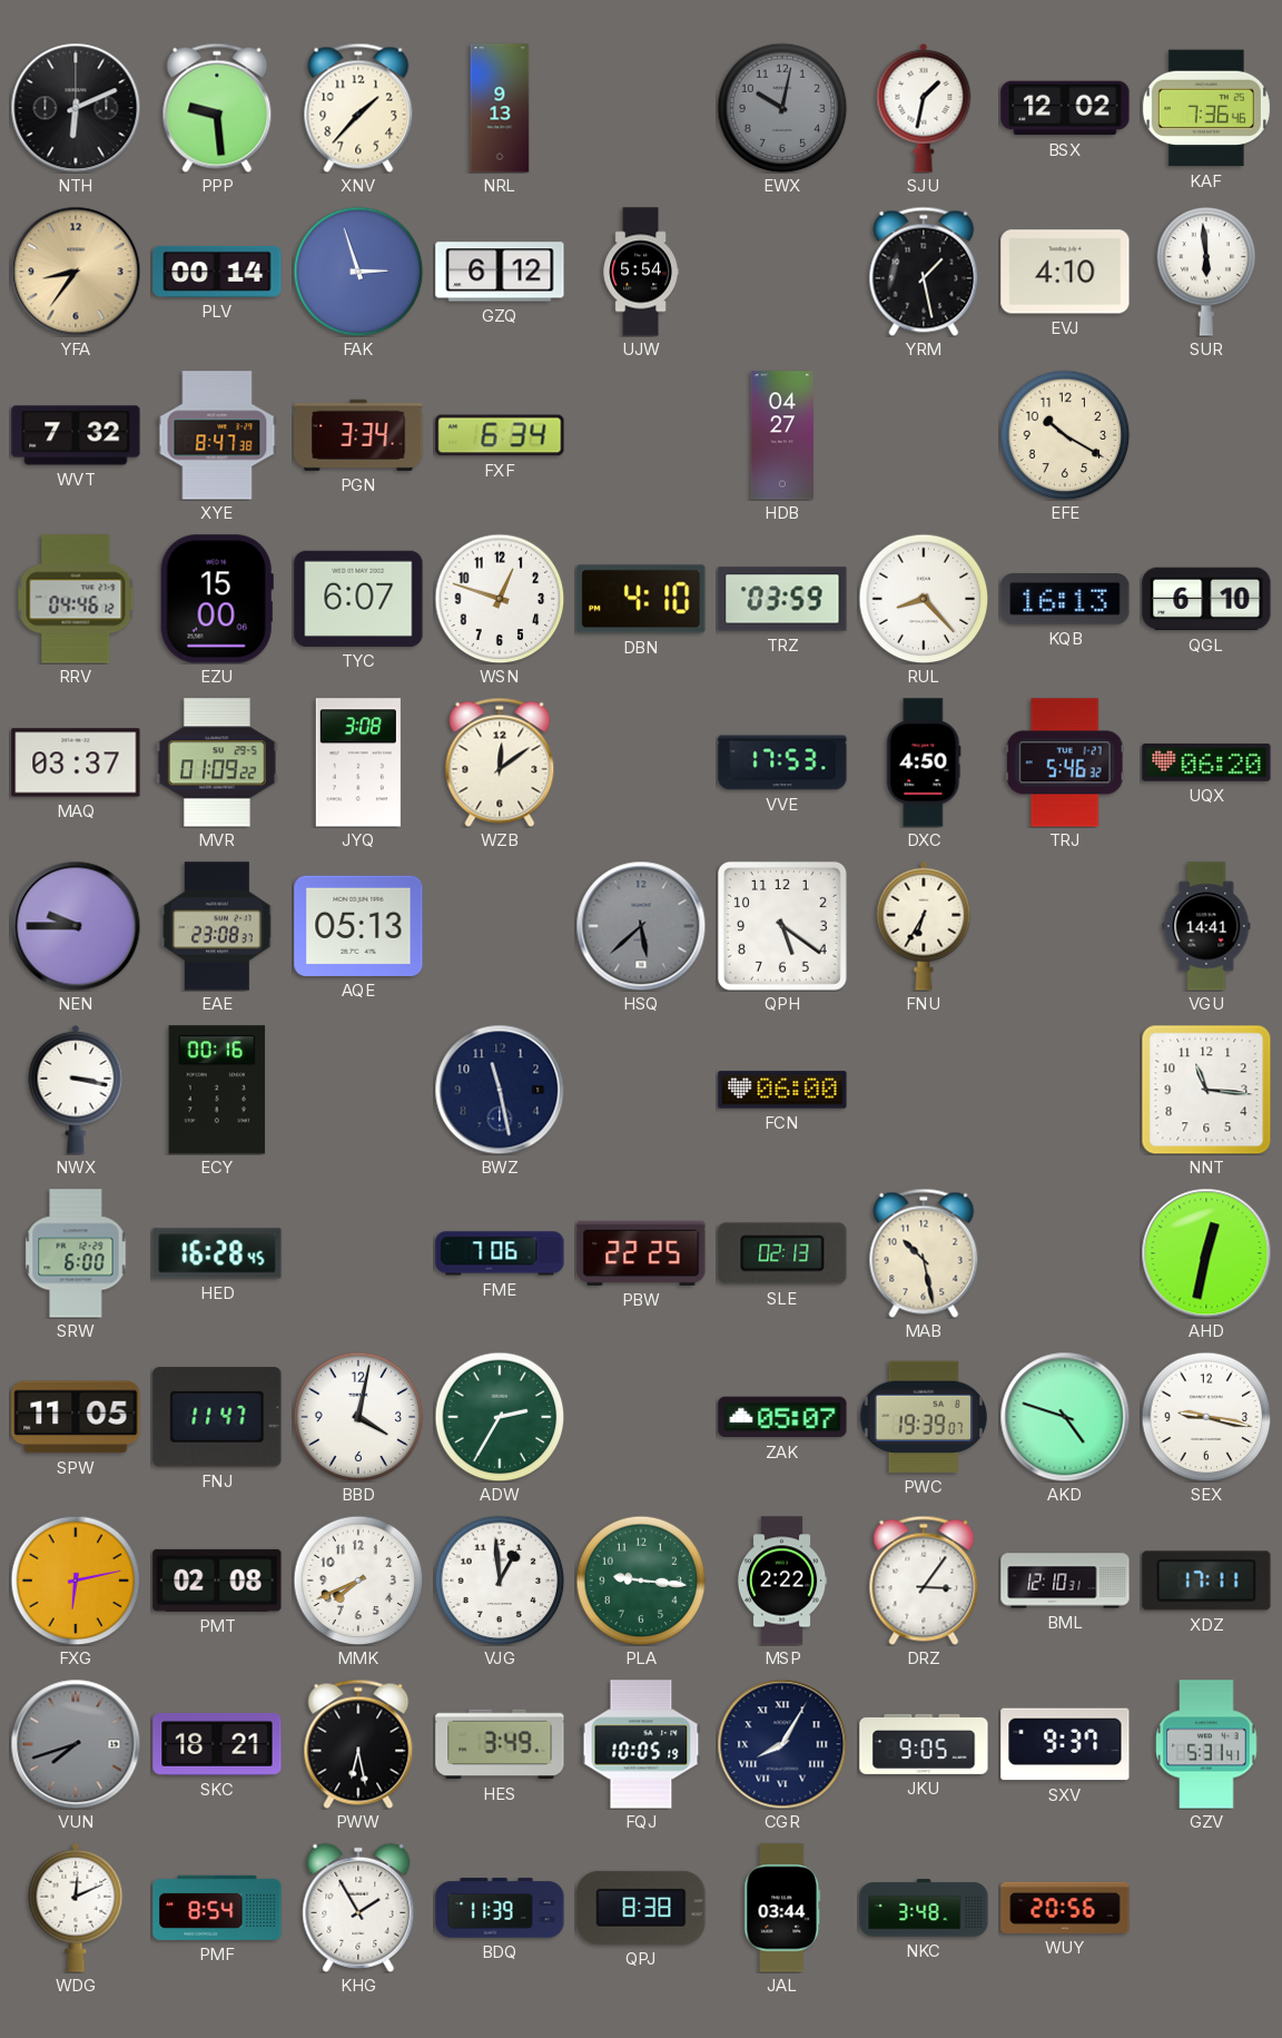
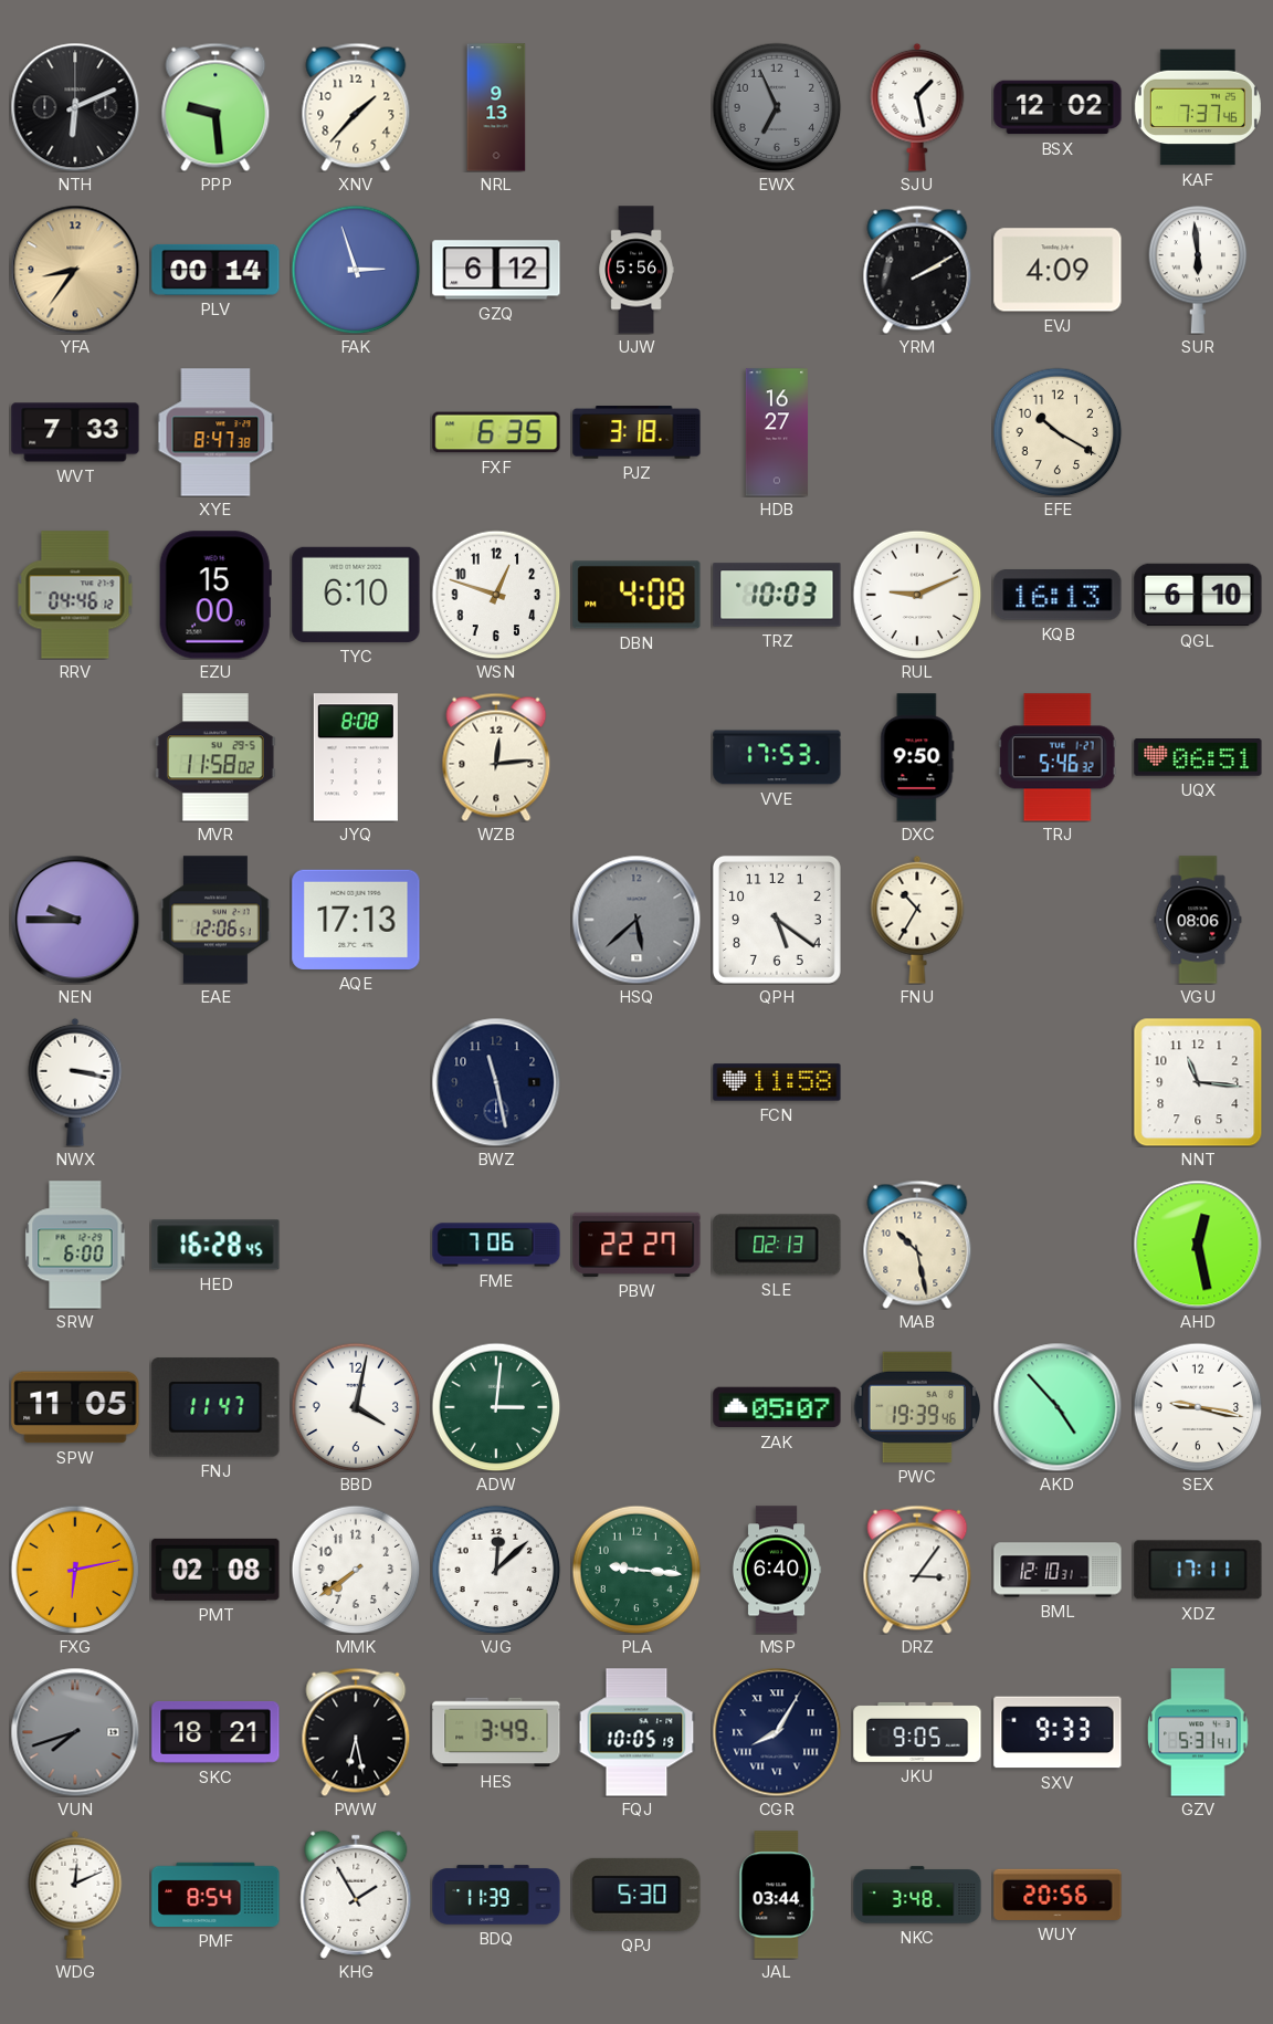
EWX: 10:02 -> 6:56
SJU: 1:32 -> 1:28
KAF: 7:36 -> 7:37
UJW: 5:54 -> 5:56
YRM: 1:28 -> 2:10
EVJ: 4:10 -> 4:09
WVT: 7:32 -> 7:33
PGN: 3:34 -> none
FXF: 6:34 -> 6:35
PJZ: none -> 3:18
HDB: 04:27 -> 16:27
TYC: 6:07 -> 6:10
DBN: 4:10 -> 4:08
TRZ: 03:59 -> 10:03
RUL: 8:23 -> 9:11
MAQ: 03:37 -> none
MVR: 01:09 -> 11:58
JYQ: 3:08 -> 8:08
WZB: 12:09 -> 12:14
DXC: 4:50 -> 9:50
UQX: 06:20 -> 06:51
EAE: 23:08 -> 12:06
AQE: 05:13 -> 17:13
FNU: 6:35 -> 10:35
VGU: 14:41 -> 08:06
ECY: 00:16 -> none
FCN: 06:00 -> 11:58
PBW: 22:25 -> 22:27
AHD: 12:32 -> 12:28
ADW: 2:35 -> 3:01
PWC: 19:39:07 -> 19:39:46
AKD: 4:48 -> 4:53
MMK: 7:41 -> 7:39
VJG: 12:59 -> 12:08
MSP: 2:22 -> 6:40
SXV: 9:37 -> 9:33
QPJ: 8:38 -> 5:30
